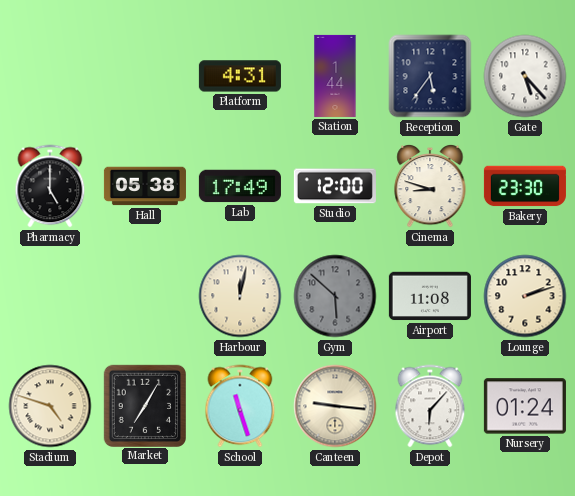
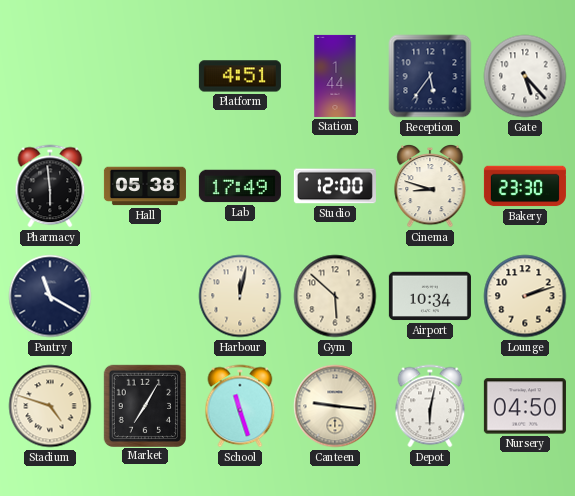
Platform: 4:31 -> 4:51
Pharmacy: 5:00 -> 5:59
Pantry: none -> 11:20
Gym dial: grey -> cream
Airport: 11:08 -> 10:34
Depot: 6:07 -> 6:02
Nursery: 01:24 -> 04:50
